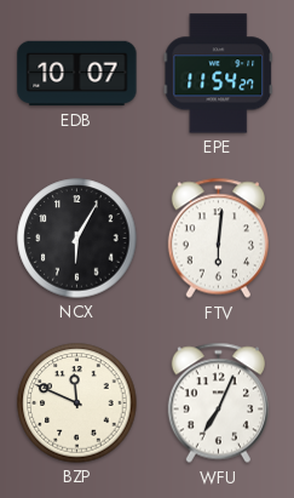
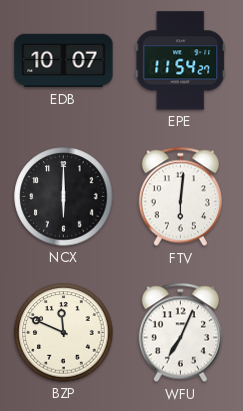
NCX: 6:05 -> 6:00
